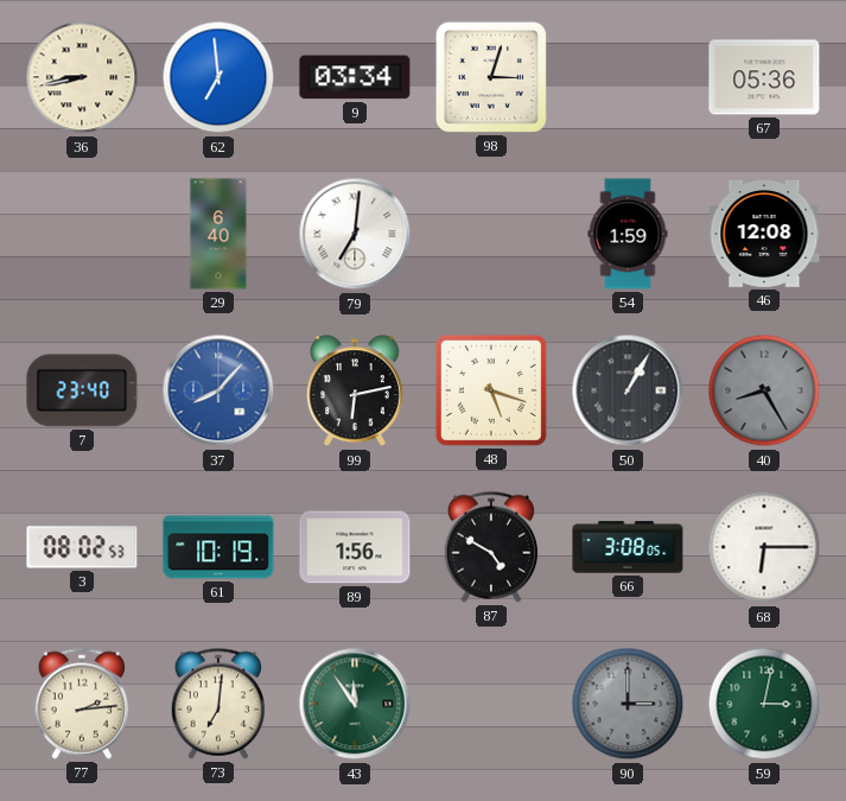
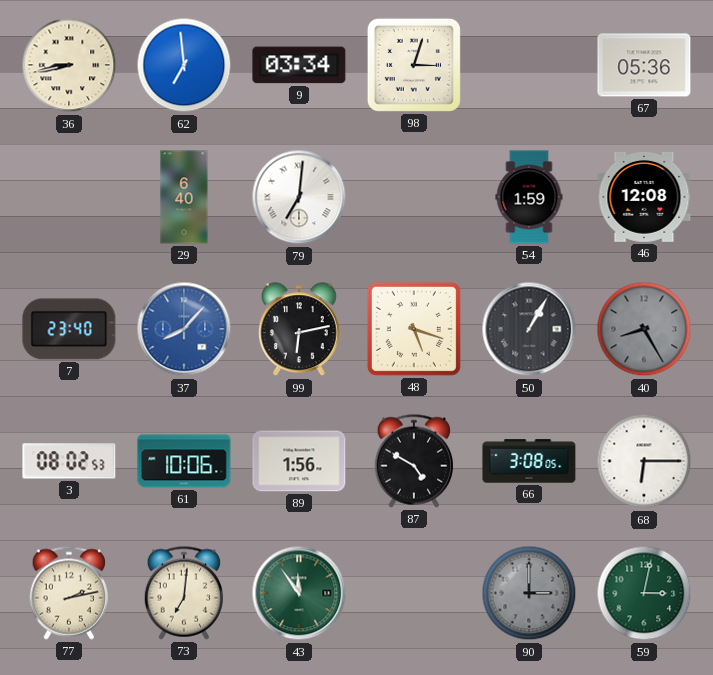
61: 10:19 -> 10:06
77: 2:14 -> 2:13
